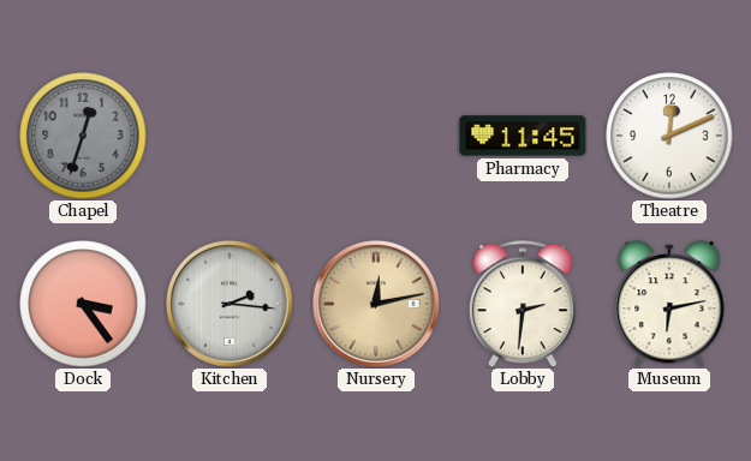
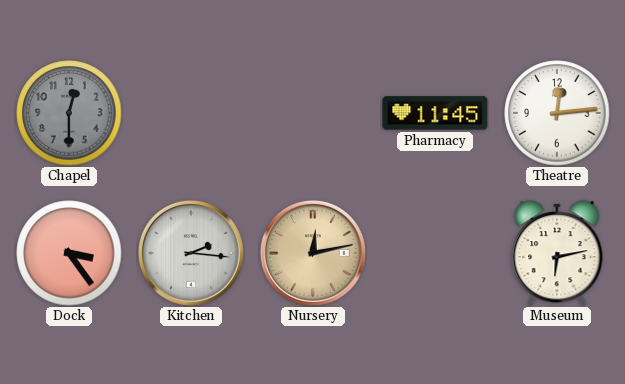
Chapel: 12:33 -> 12:30
Theatre: 12:11 -> 12:14
Lobby: 2:31 -> none
